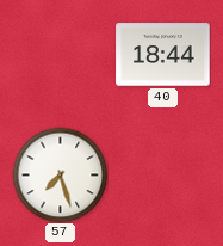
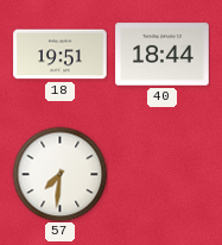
18: none -> 19:51
57: 7:27 -> 7:31
